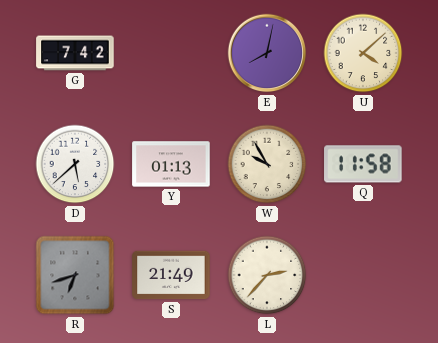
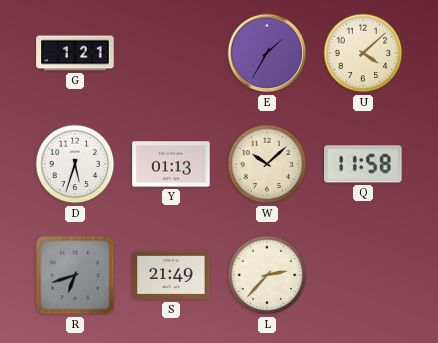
G: 7:42 -> 1:21
E: 8:02 -> 1:35
D: 5:38 -> 5:33
W: 9:55 -> 10:08
